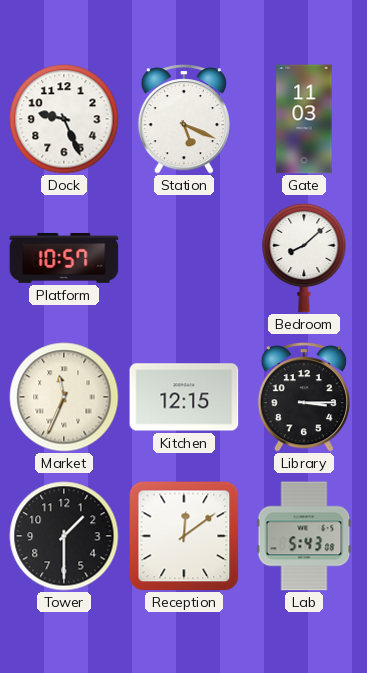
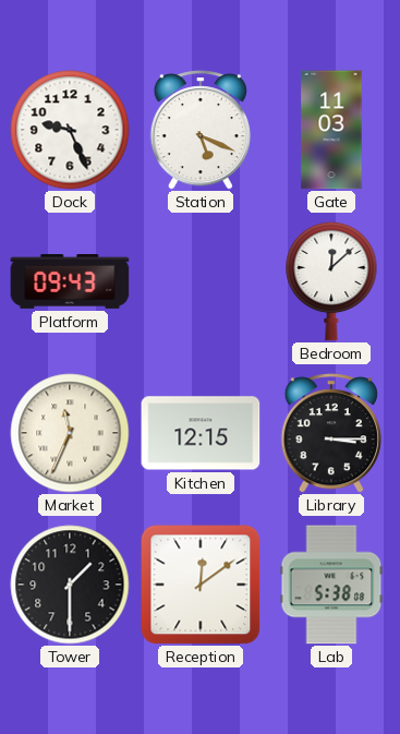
Platform: 10:57 -> 09:43
Bedroom: 8:08 -> 12:08
Lab: 5:43 -> 5:38
